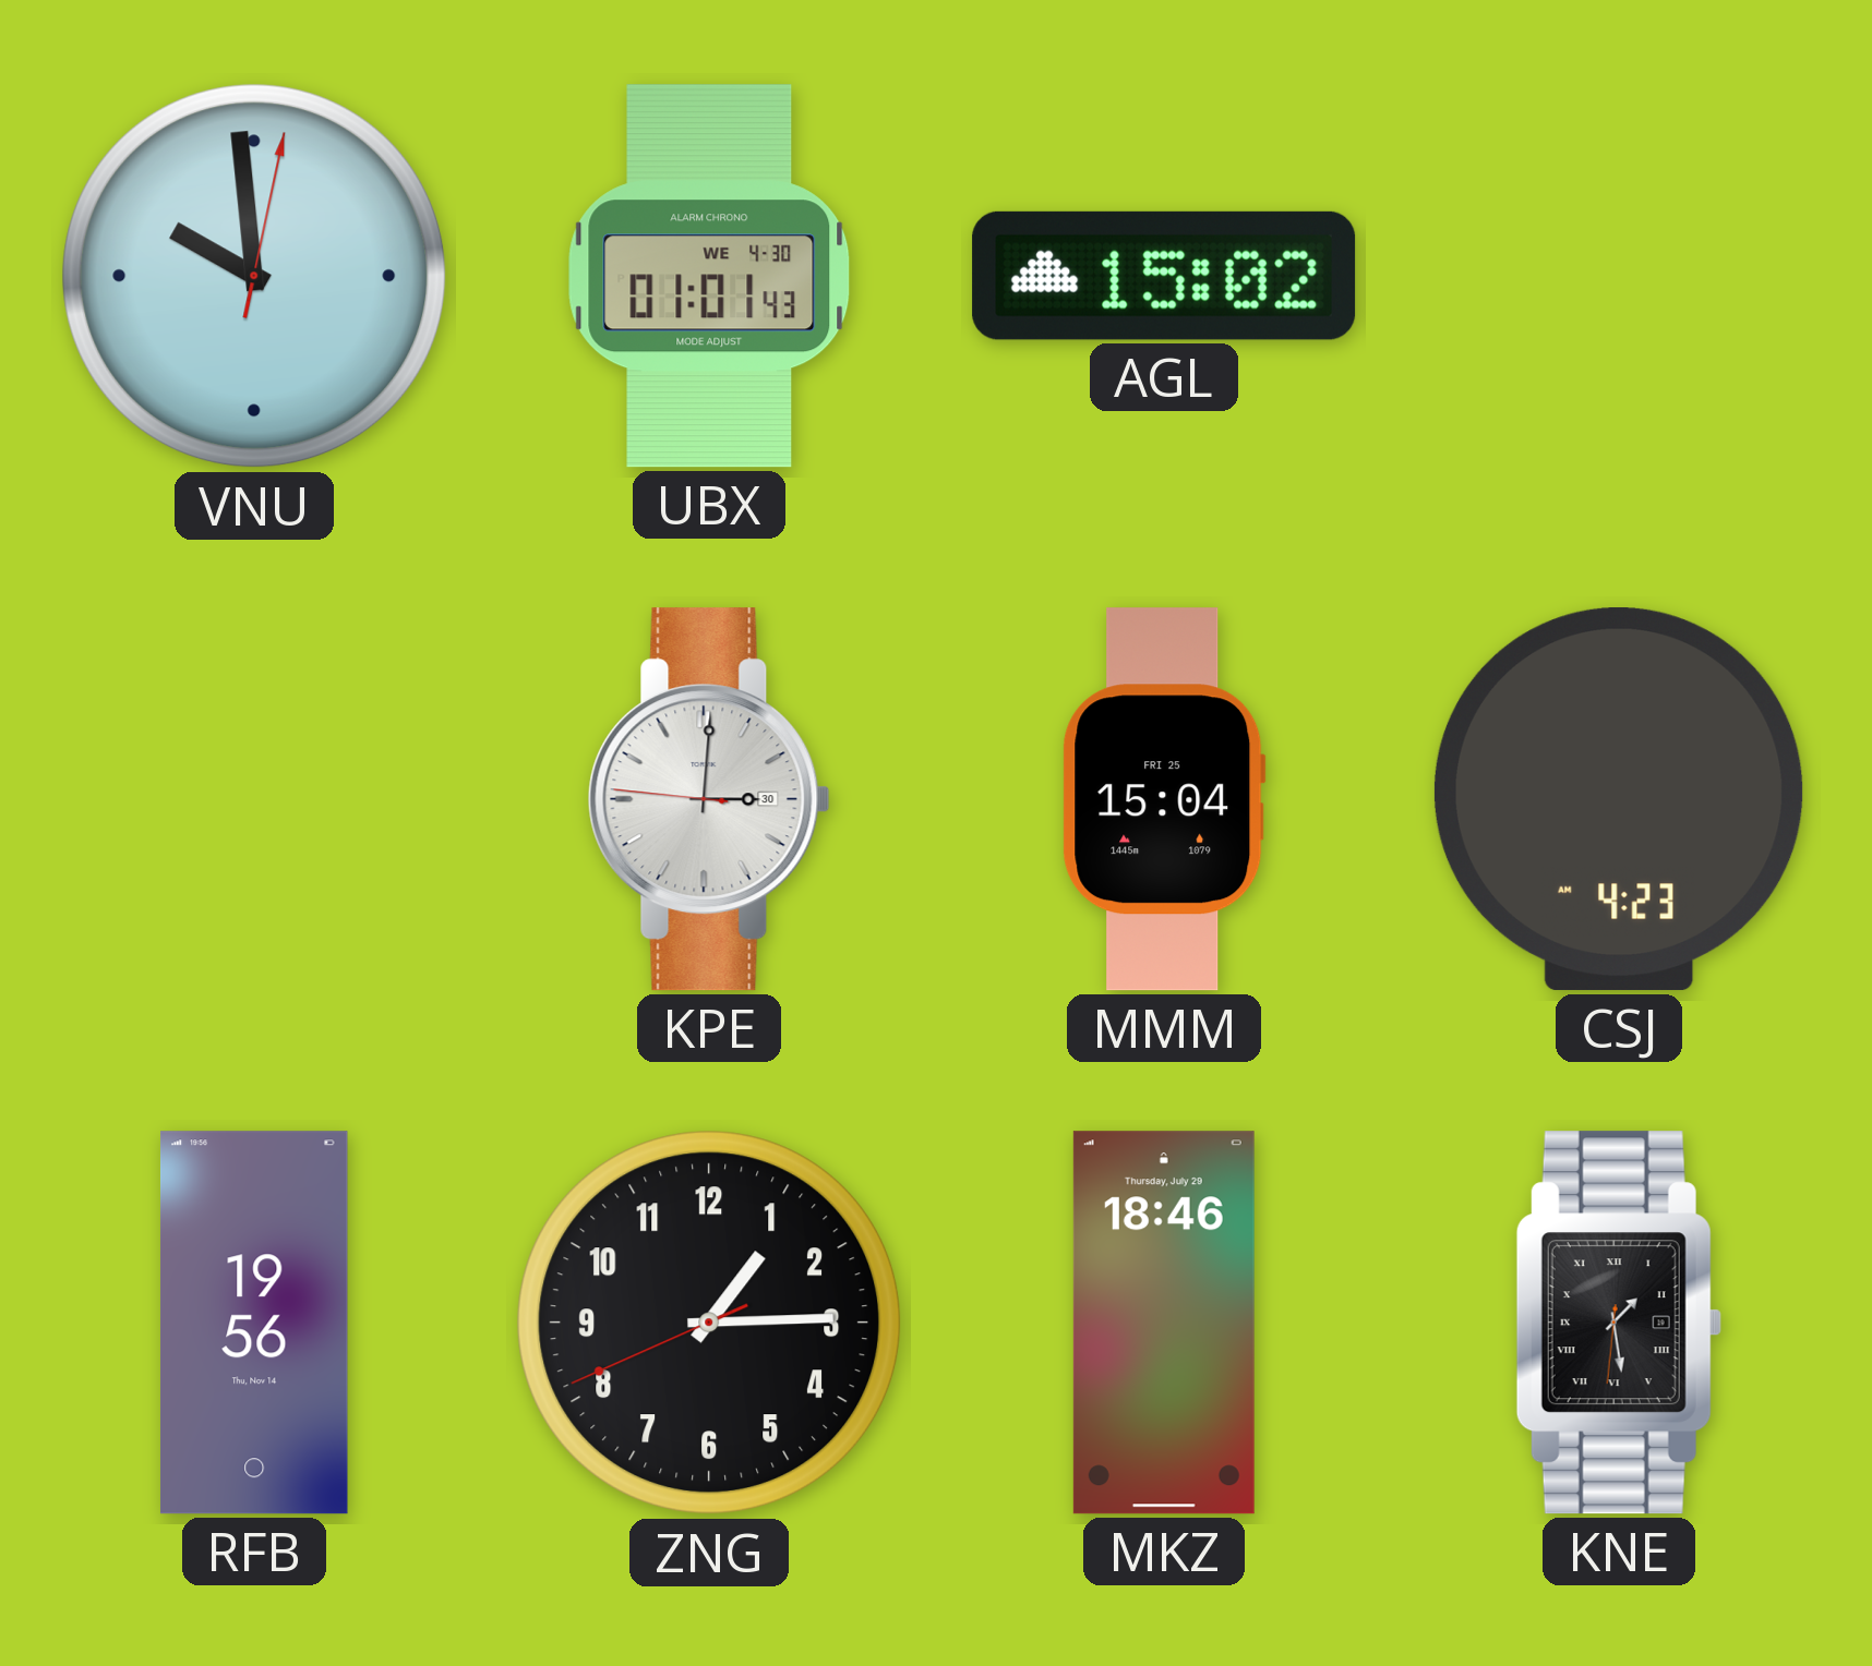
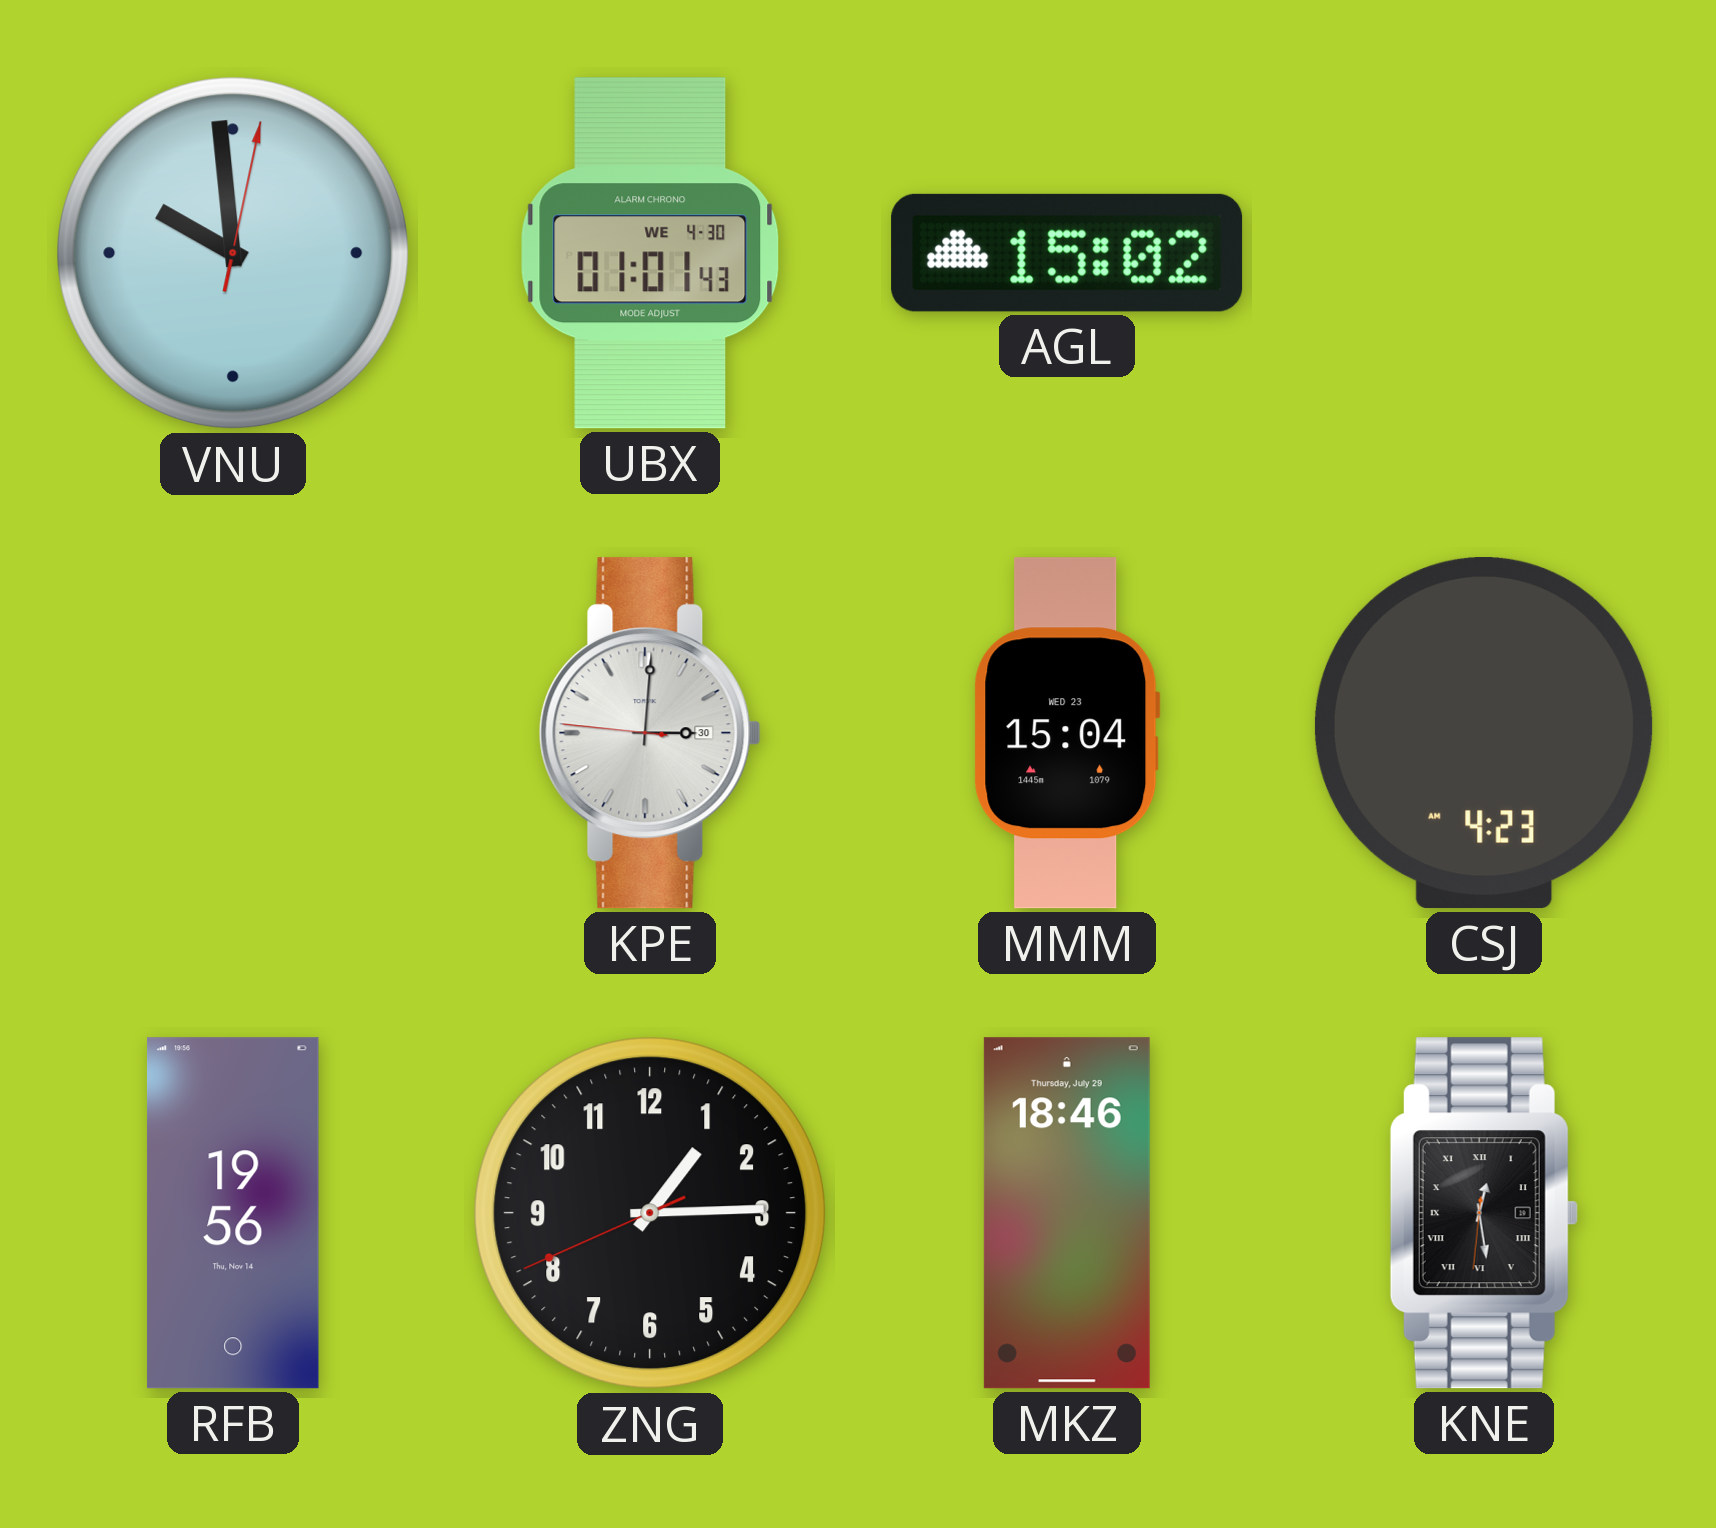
MMM date: FRI 25 -> WED 23
KNE: 1:28 -> 12:28
